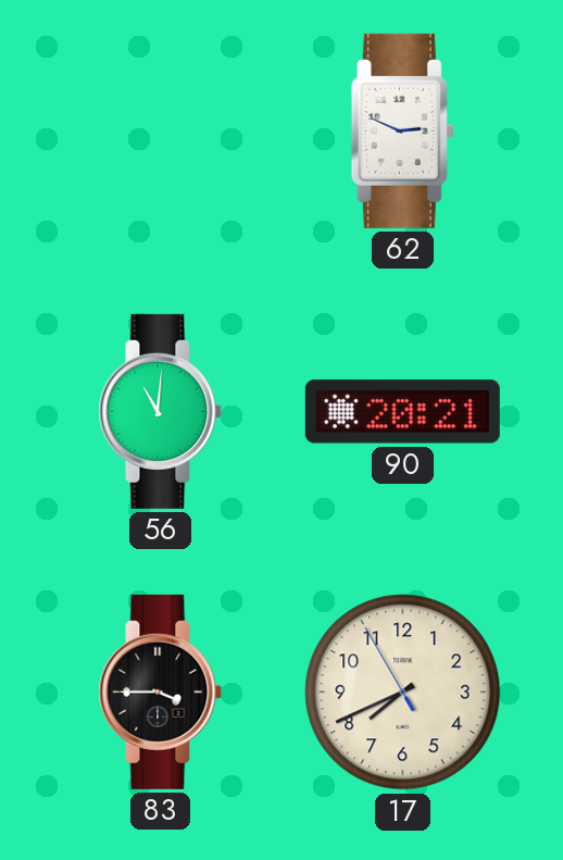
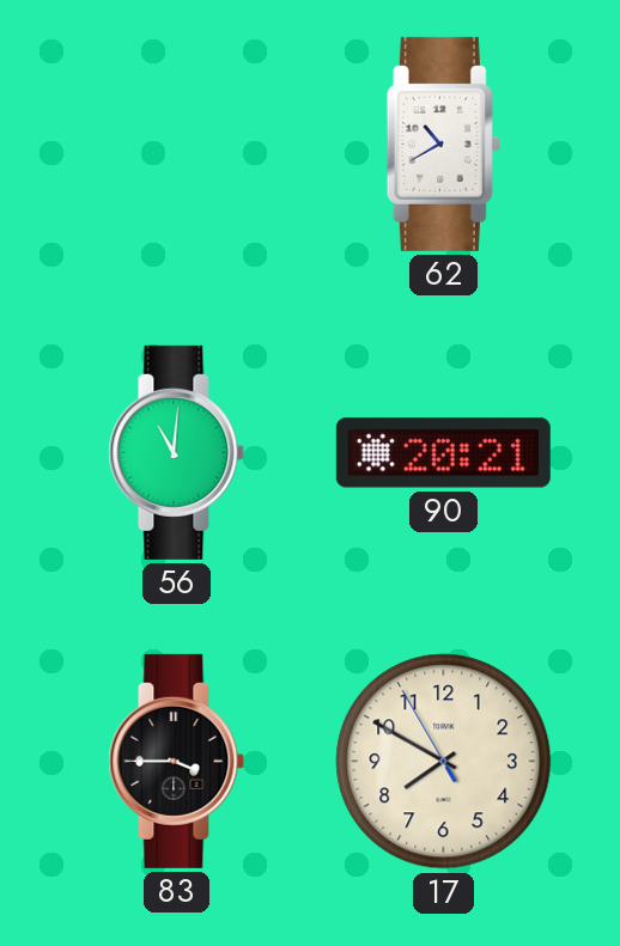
62: 2:49 -> 10:40
17: 7:40 -> 7:49
